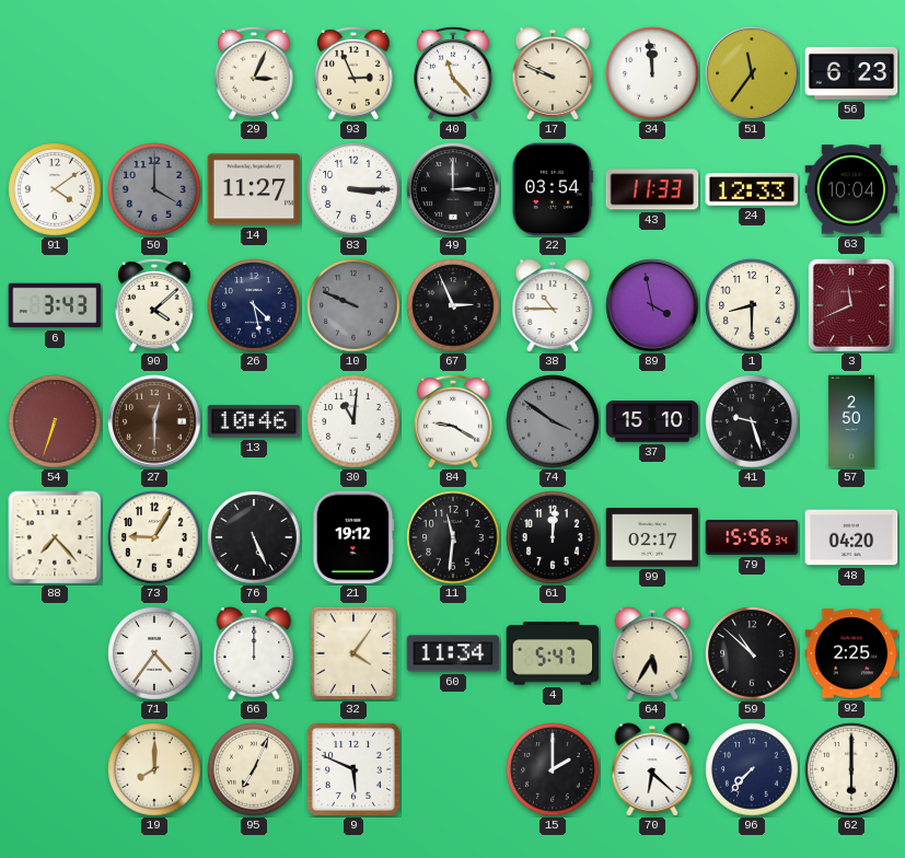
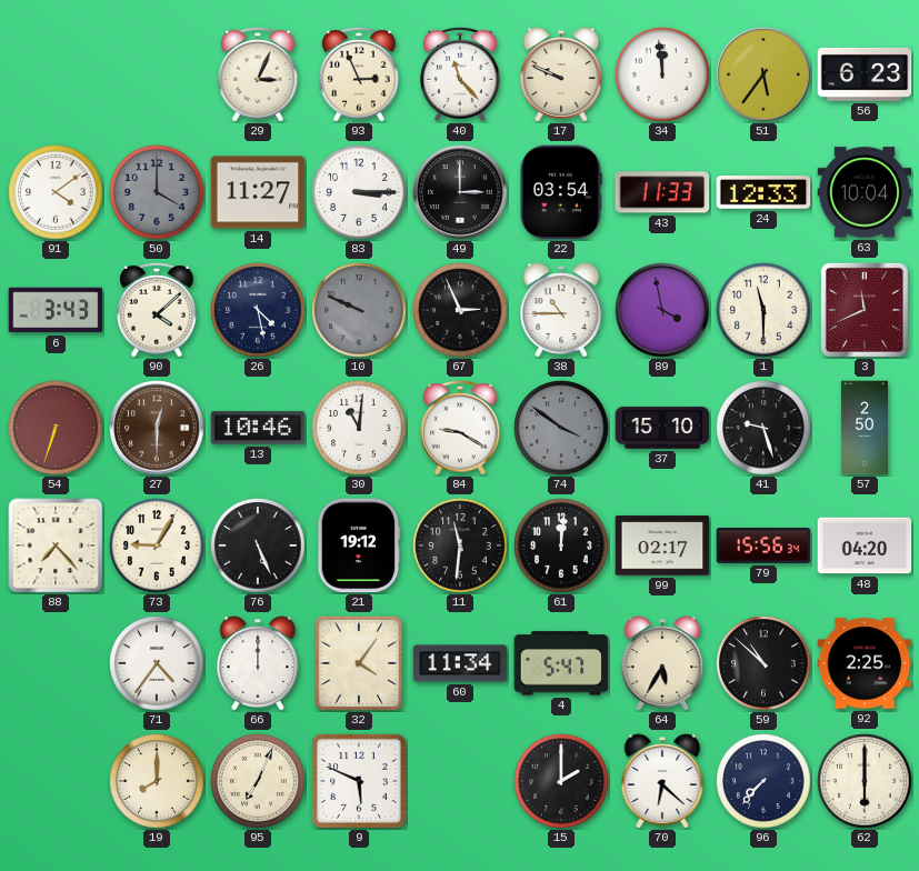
51: 11:36 -> 5:36
1: 8:30 -> 11:30
